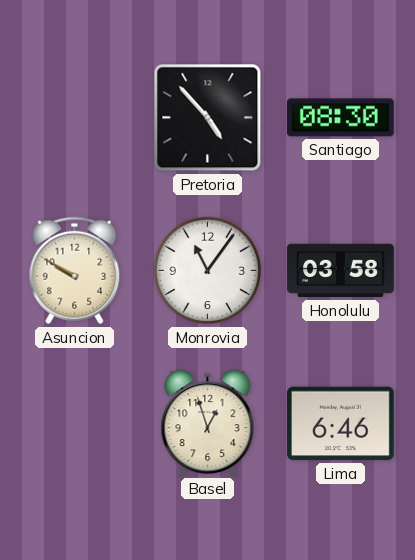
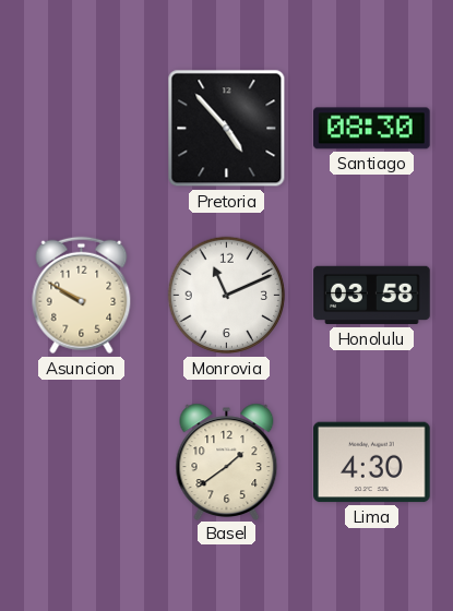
Monrovia: 11:06 -> 11:11
Basel: 12:57 -> 1:39
Lima: 6:46 -> 4:30
